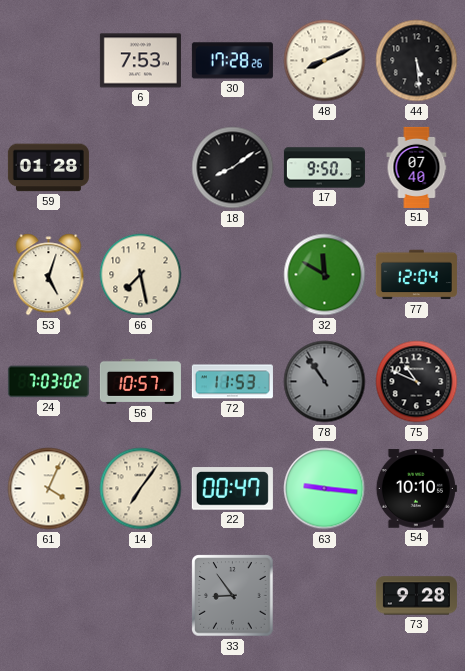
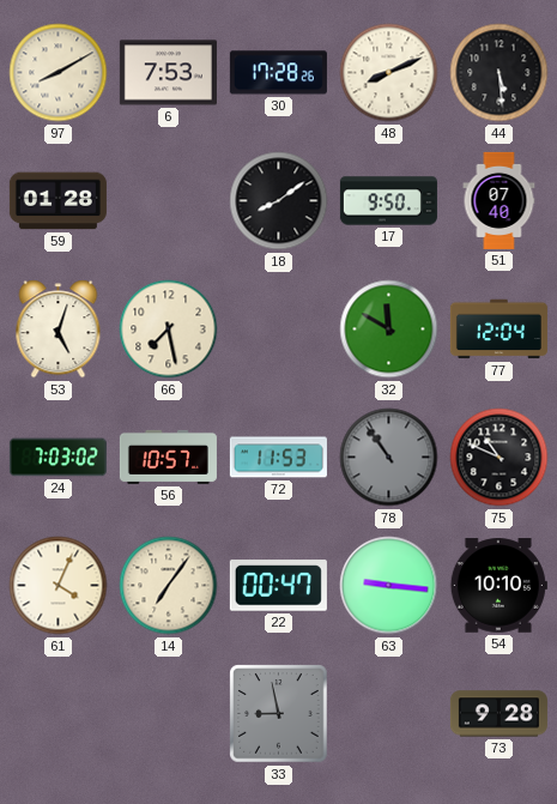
97: none -> 8:10
33: 8:54 -> 8:58
